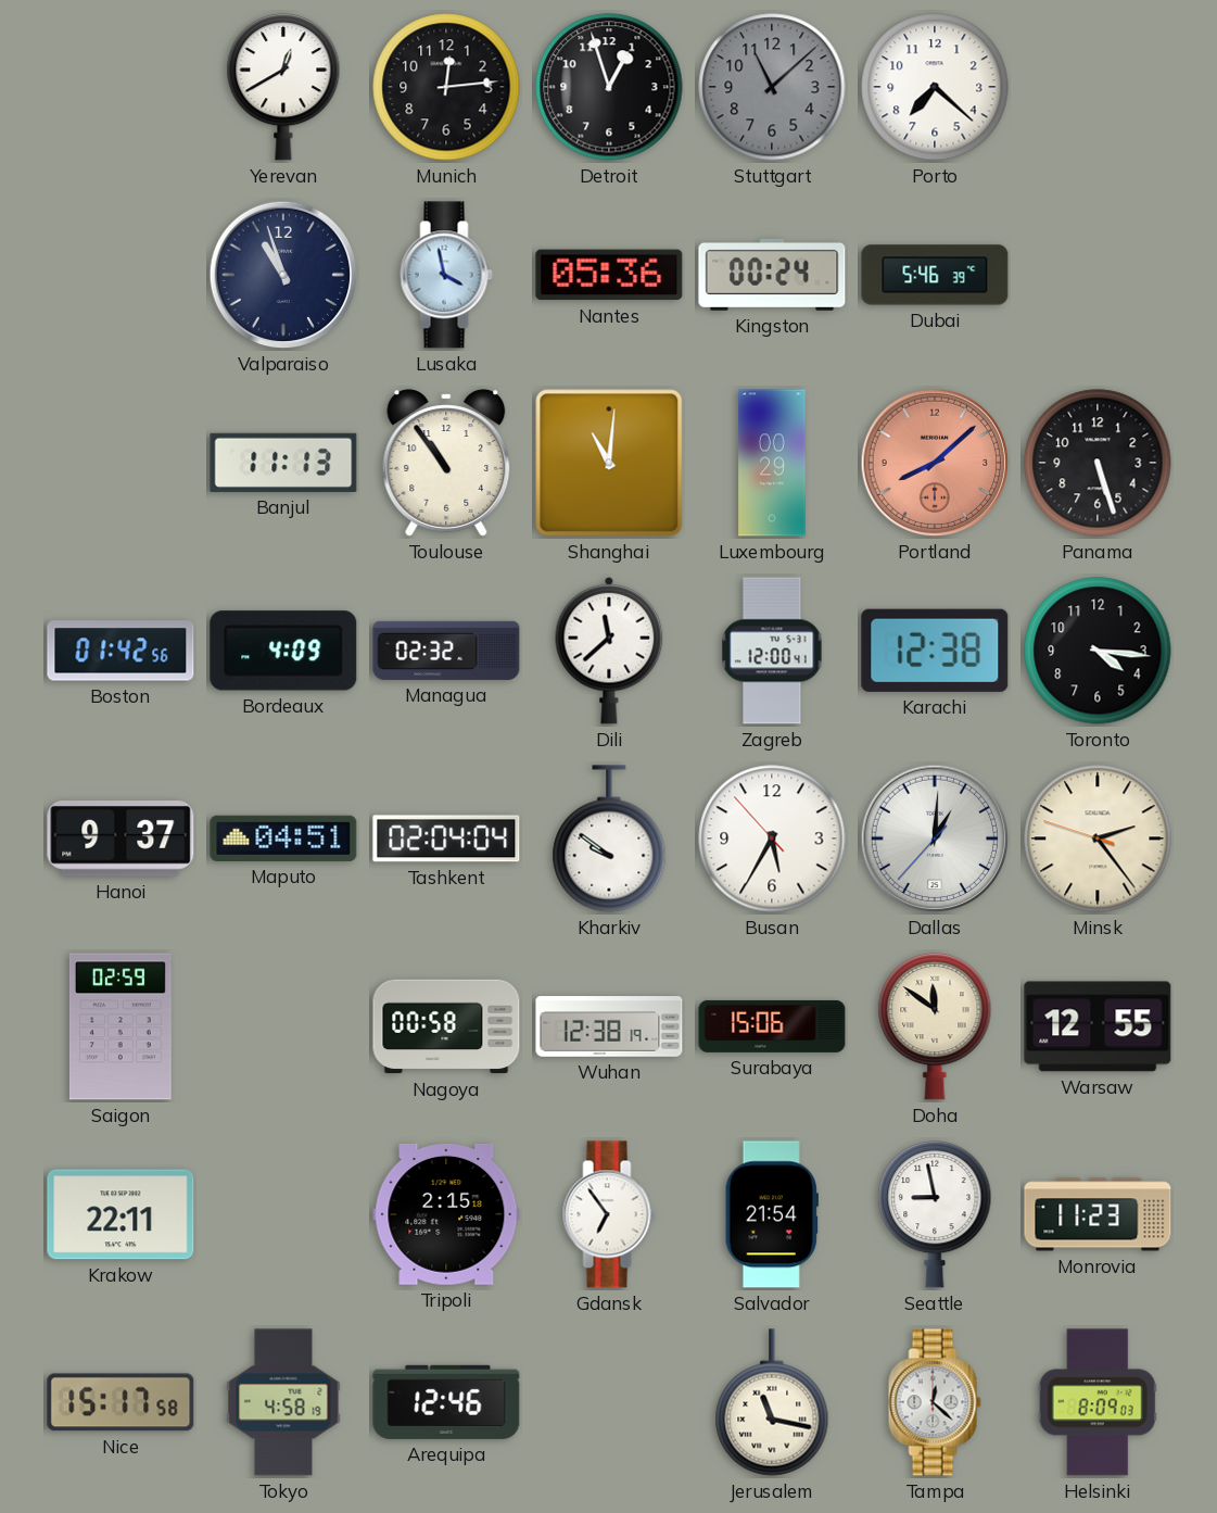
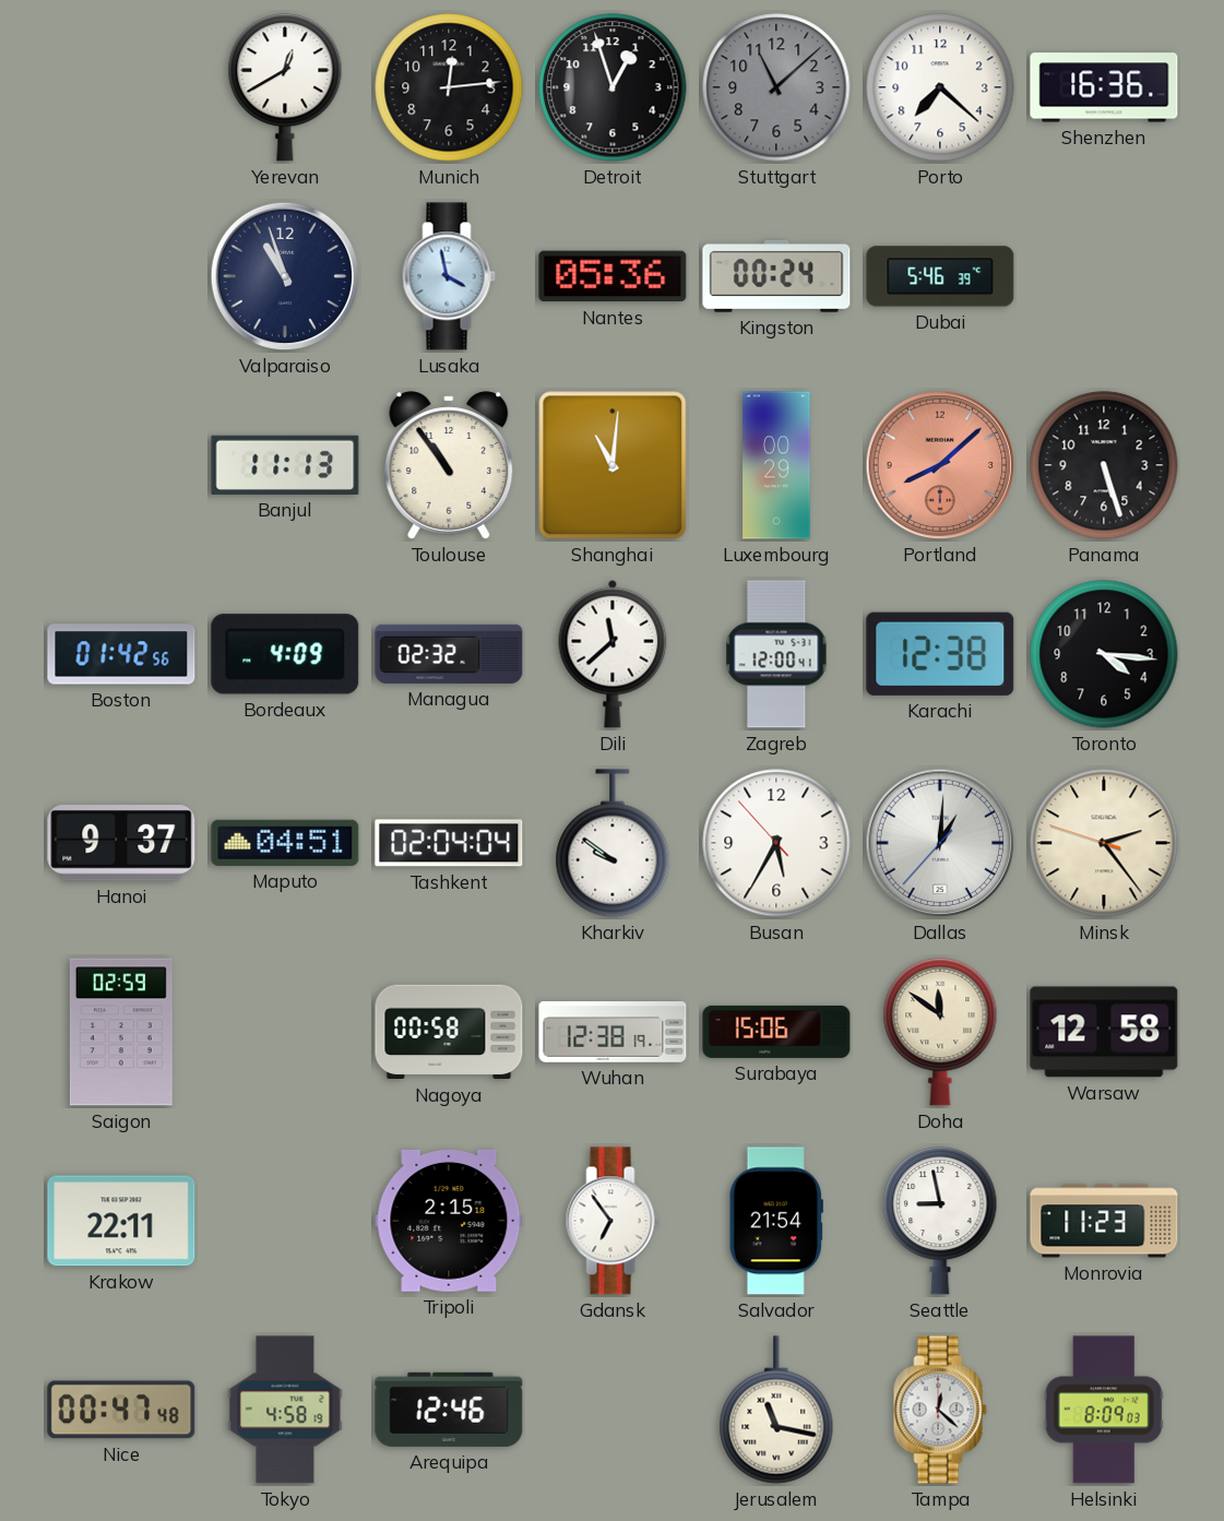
Shenzhen: none -> 16:36
Warsaw: 12:55 -> 12:58
Nice: 15:17 -> 00:47
